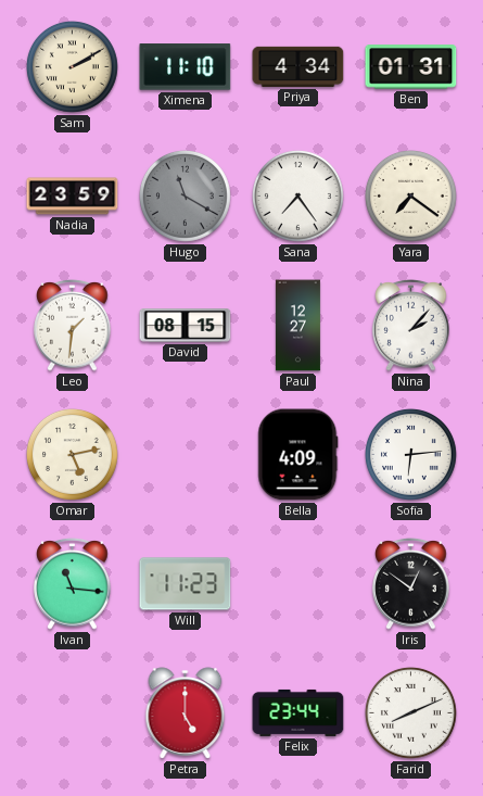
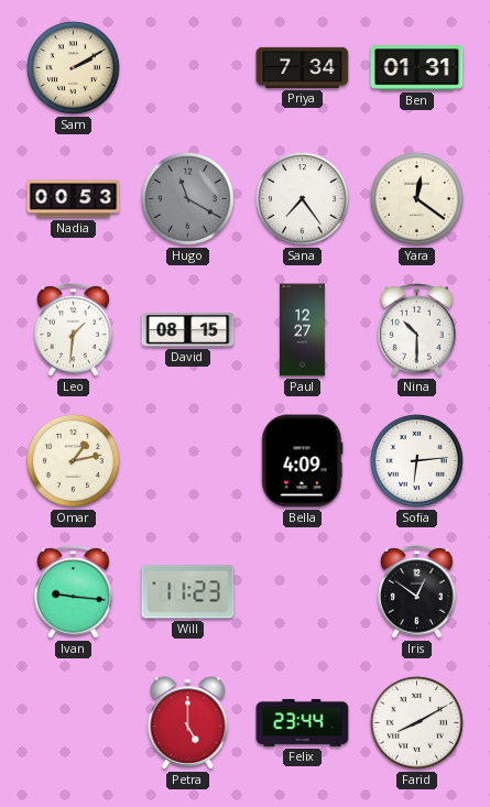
Ximena: 11:10 -> none
Priya: 4:34 -> 7:34
Nadia: 23:59 -> 00:53
Yara: 7:21 -> 12:21
Nina: 2:07 -> 10:30
Omar: 5:13 -> 1:13
Ivan: 11:16 -> 9:16
Farid: 8:11 -> 8:10
